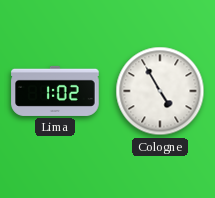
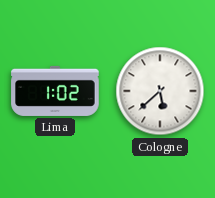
Cologne: 4:55 -> 5:38
